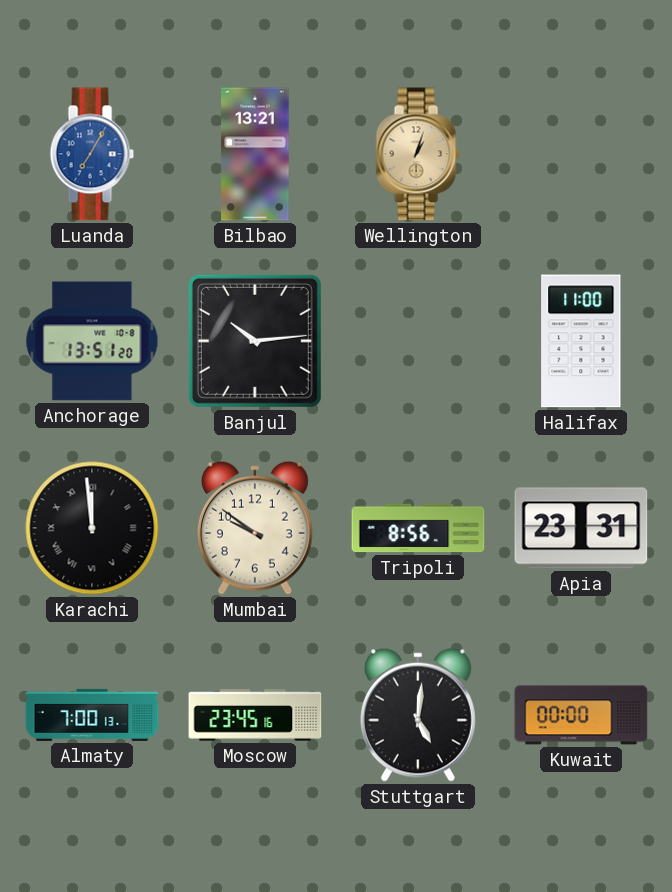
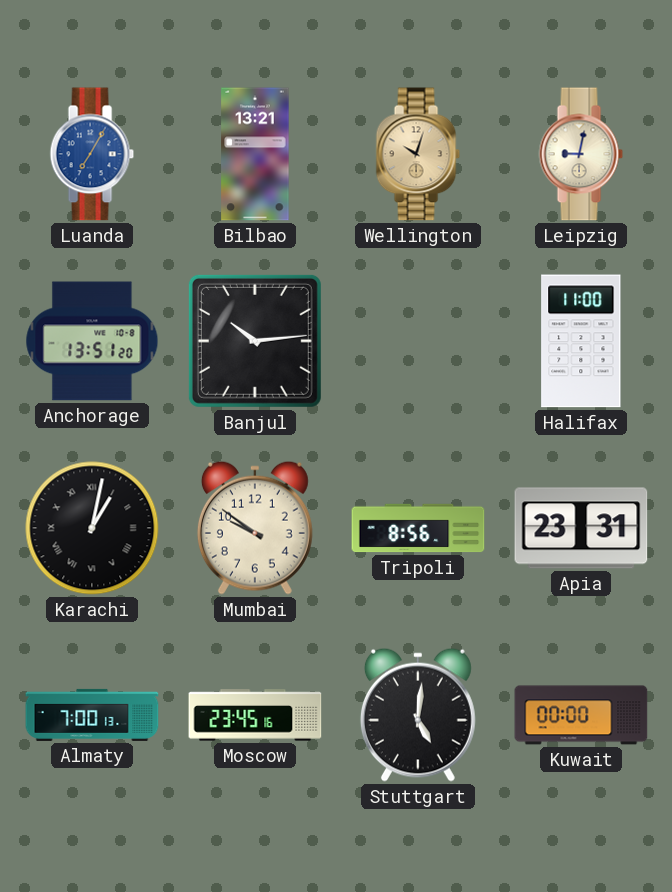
Wellington: 1:03 -> 10:03
Leipzig: none -> 9:02
Karachi: 11:59 -> 1:02
